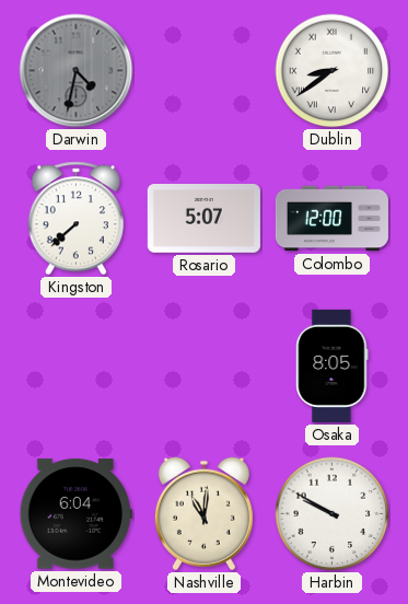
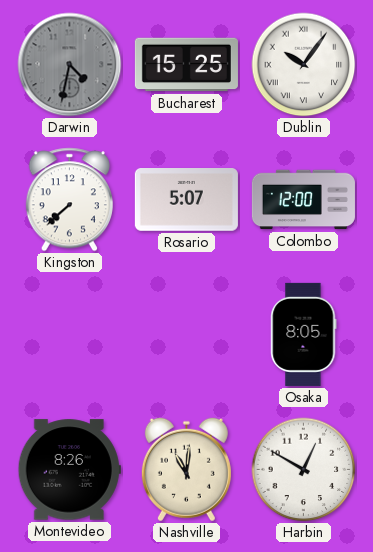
Bucharest: none -> 15:25
Dublin: 8:39 -> 10:06
Montevideo: 6:04 -> 8:26
Harbin: 9:50 -> 12:50
